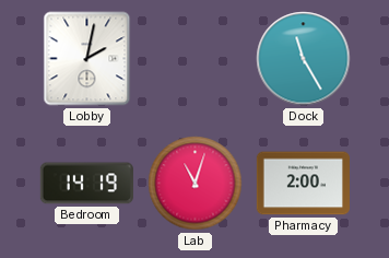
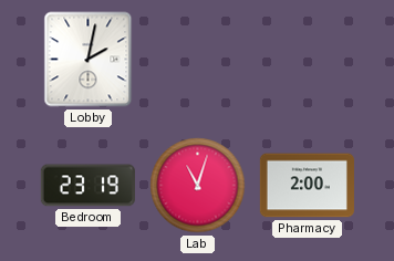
Dock: 11:25 -> none
Bedroom: 14:19 -> 23:19
